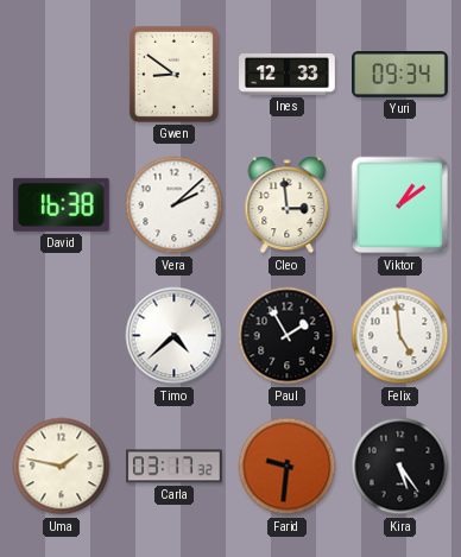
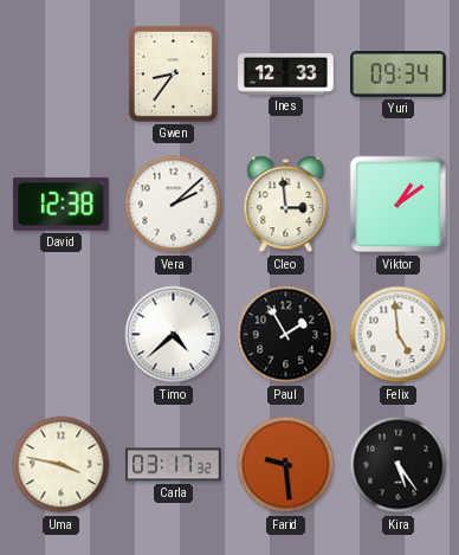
Gwen: 8:51 -> 8:36
David: 16:38 -> 12:38
Uma: 1:47 -> 3:47
Farid: 9:31 -> 9:29
